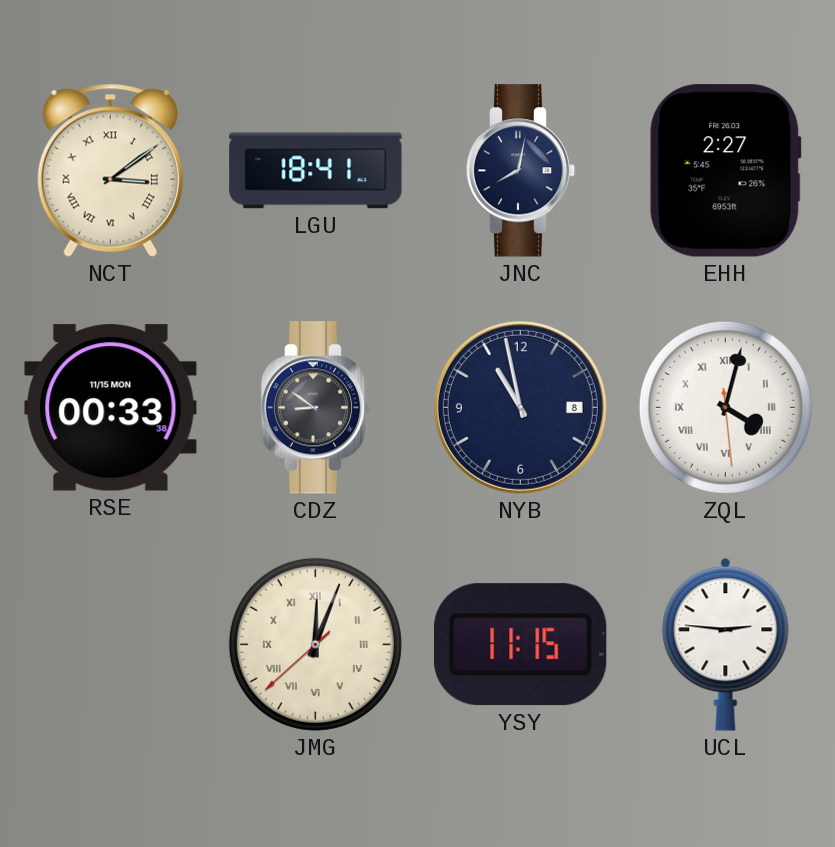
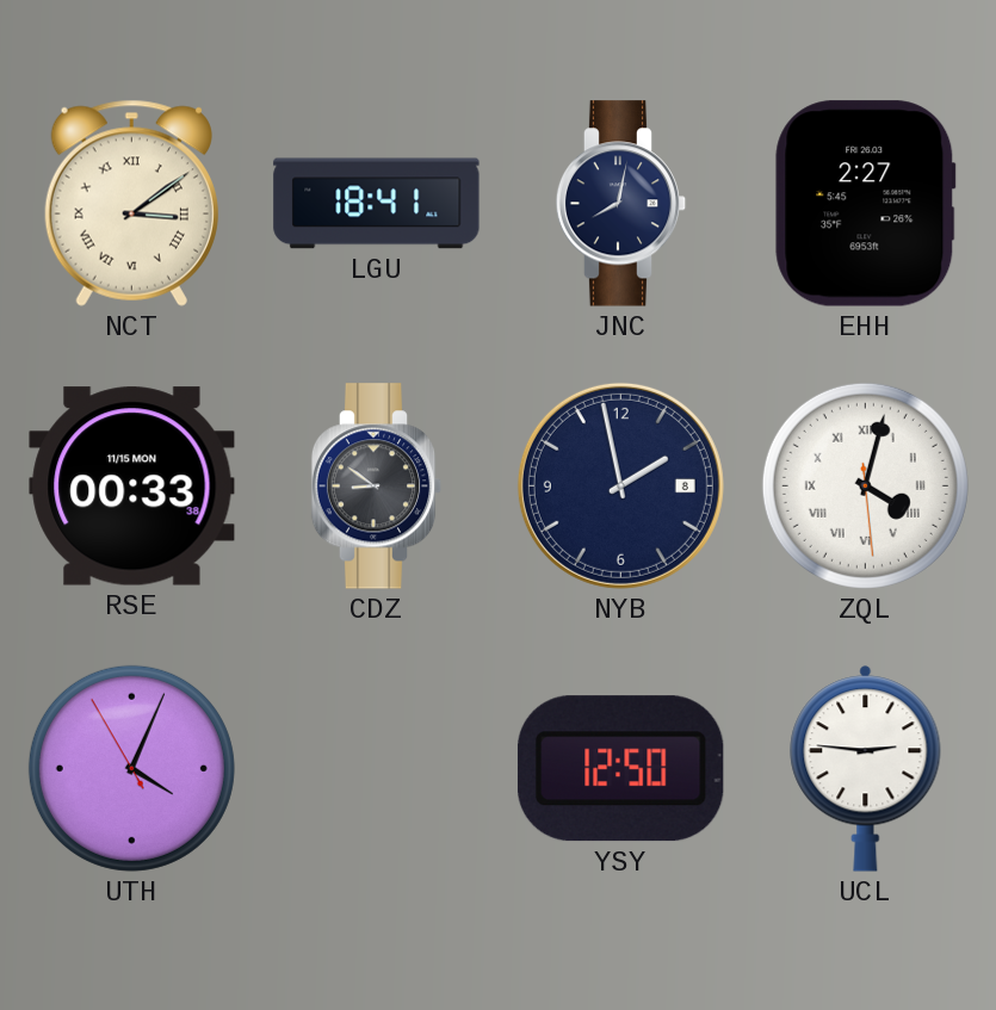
NYB: 10:58 -> 1:58
UTH: none -> 4:03
JMG: 12:03 -> none
YSY: 11:15 -> 12:50
